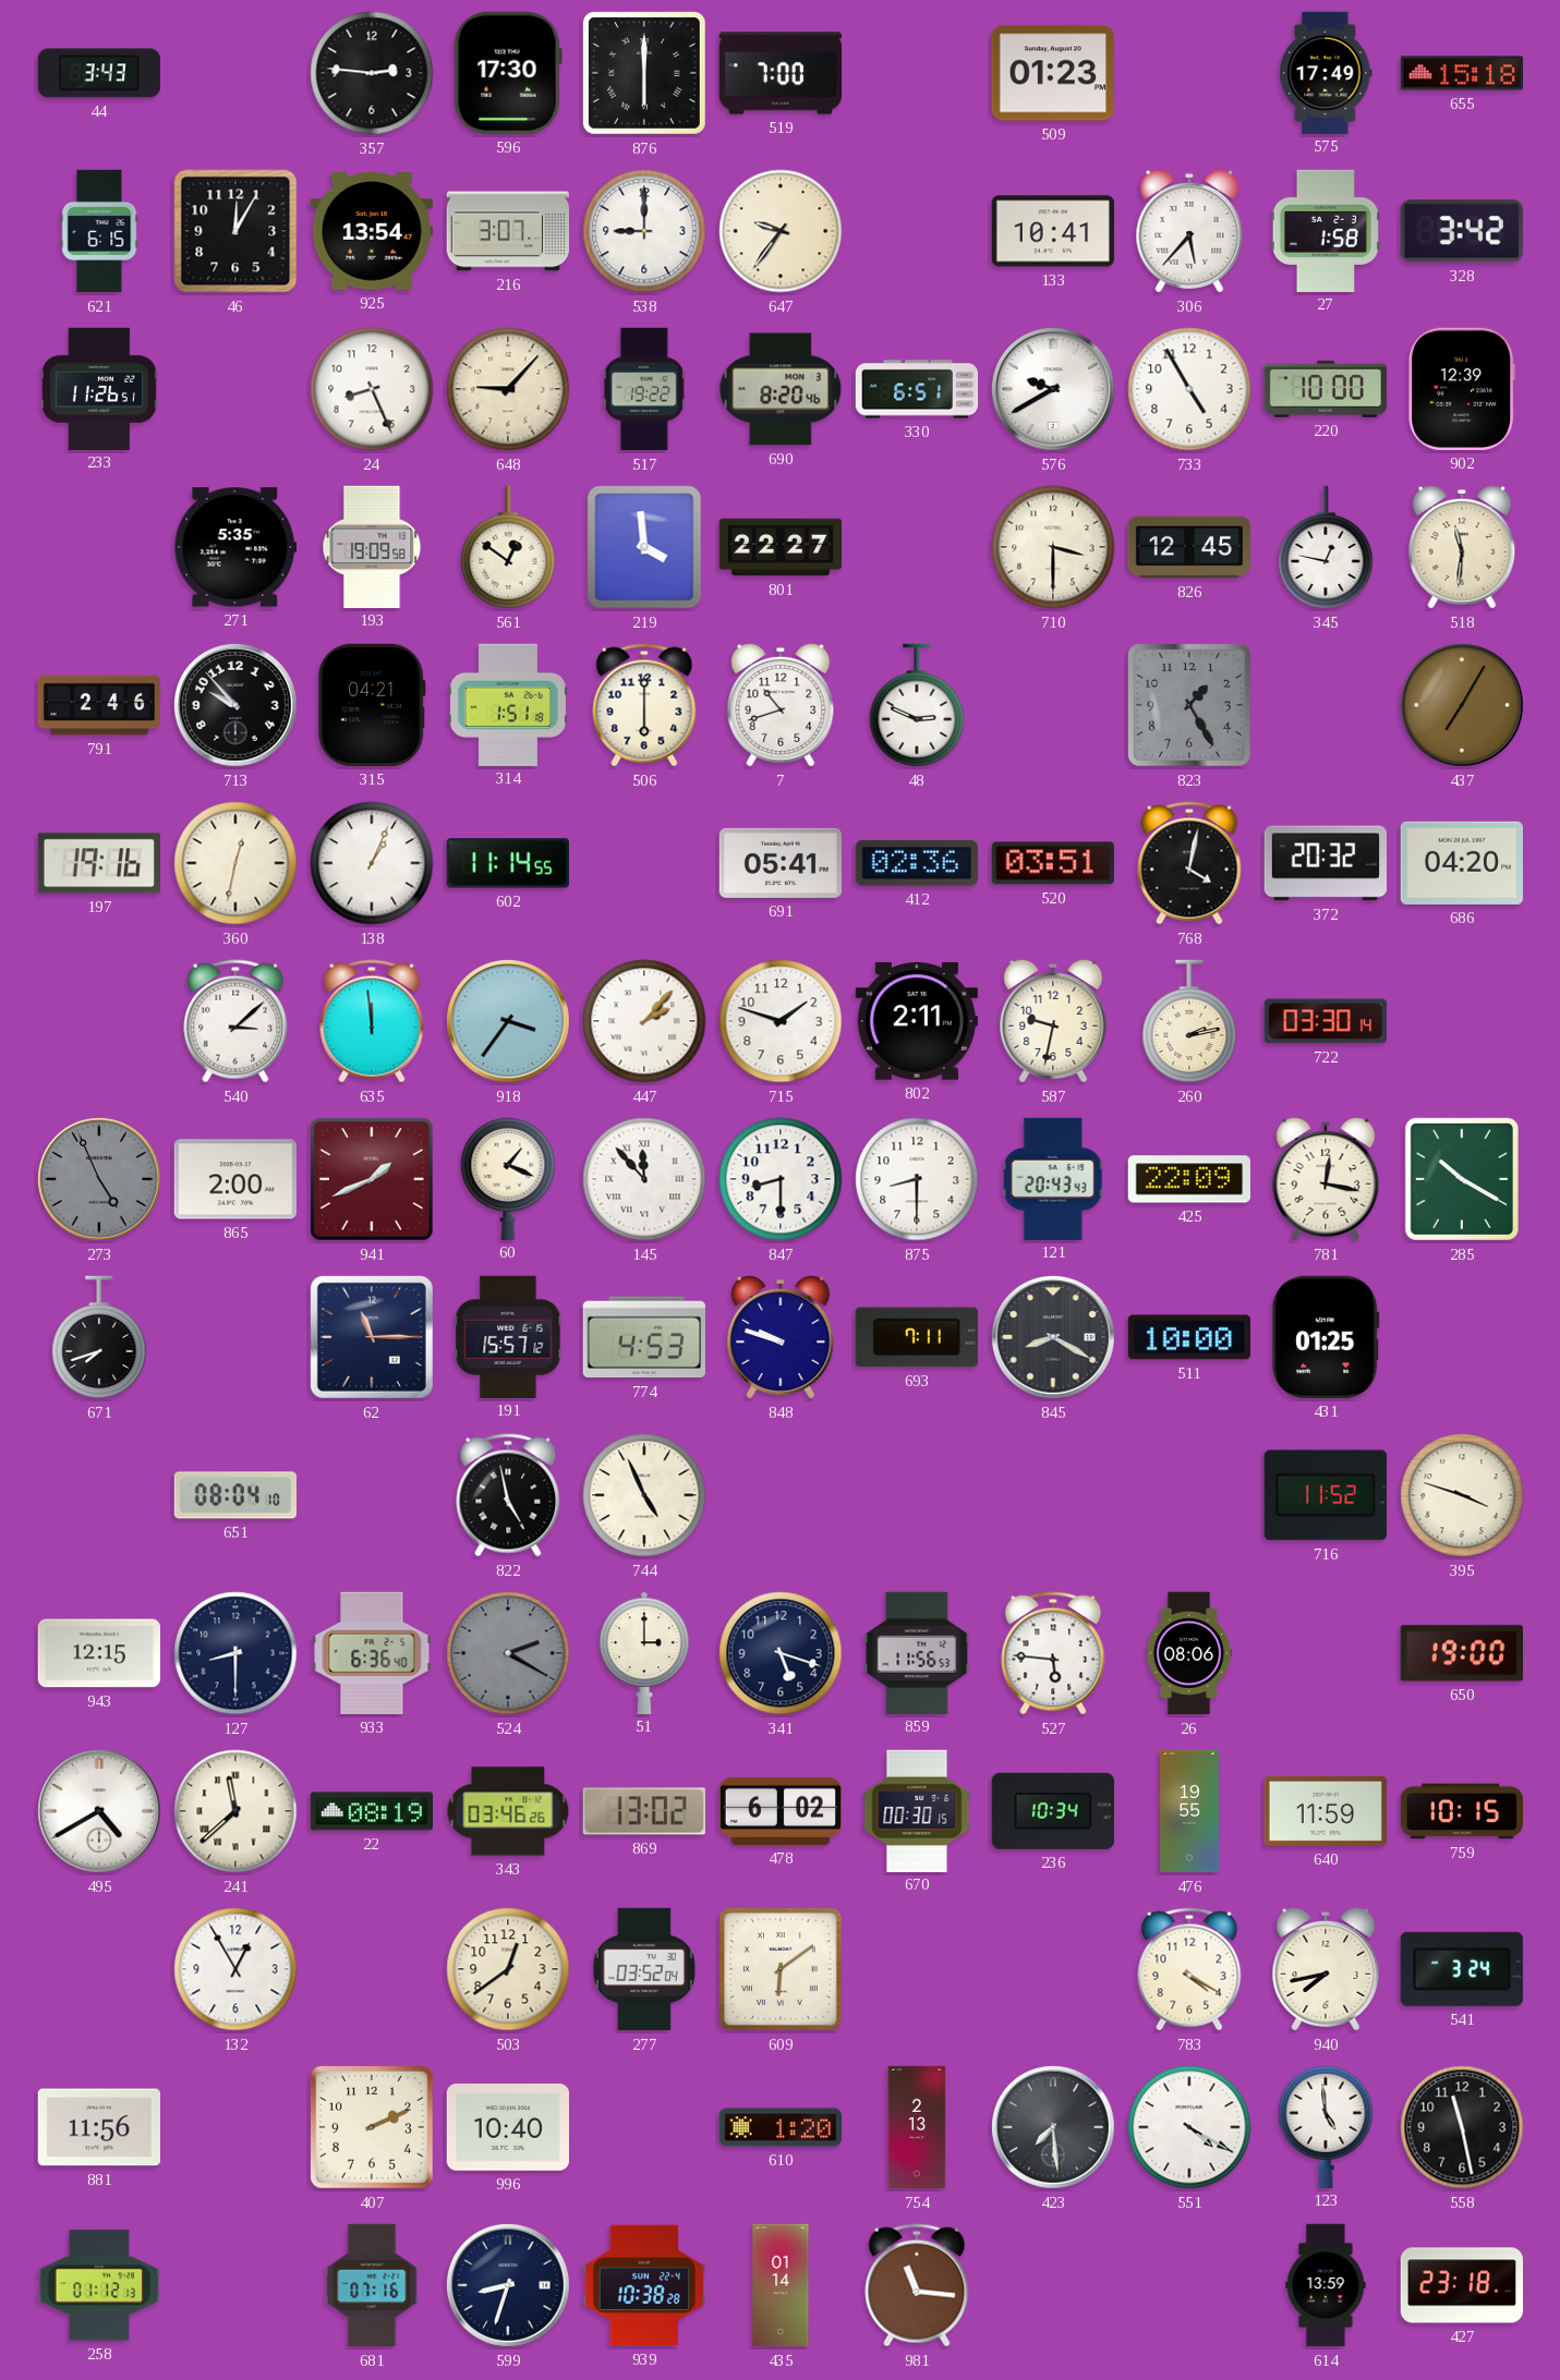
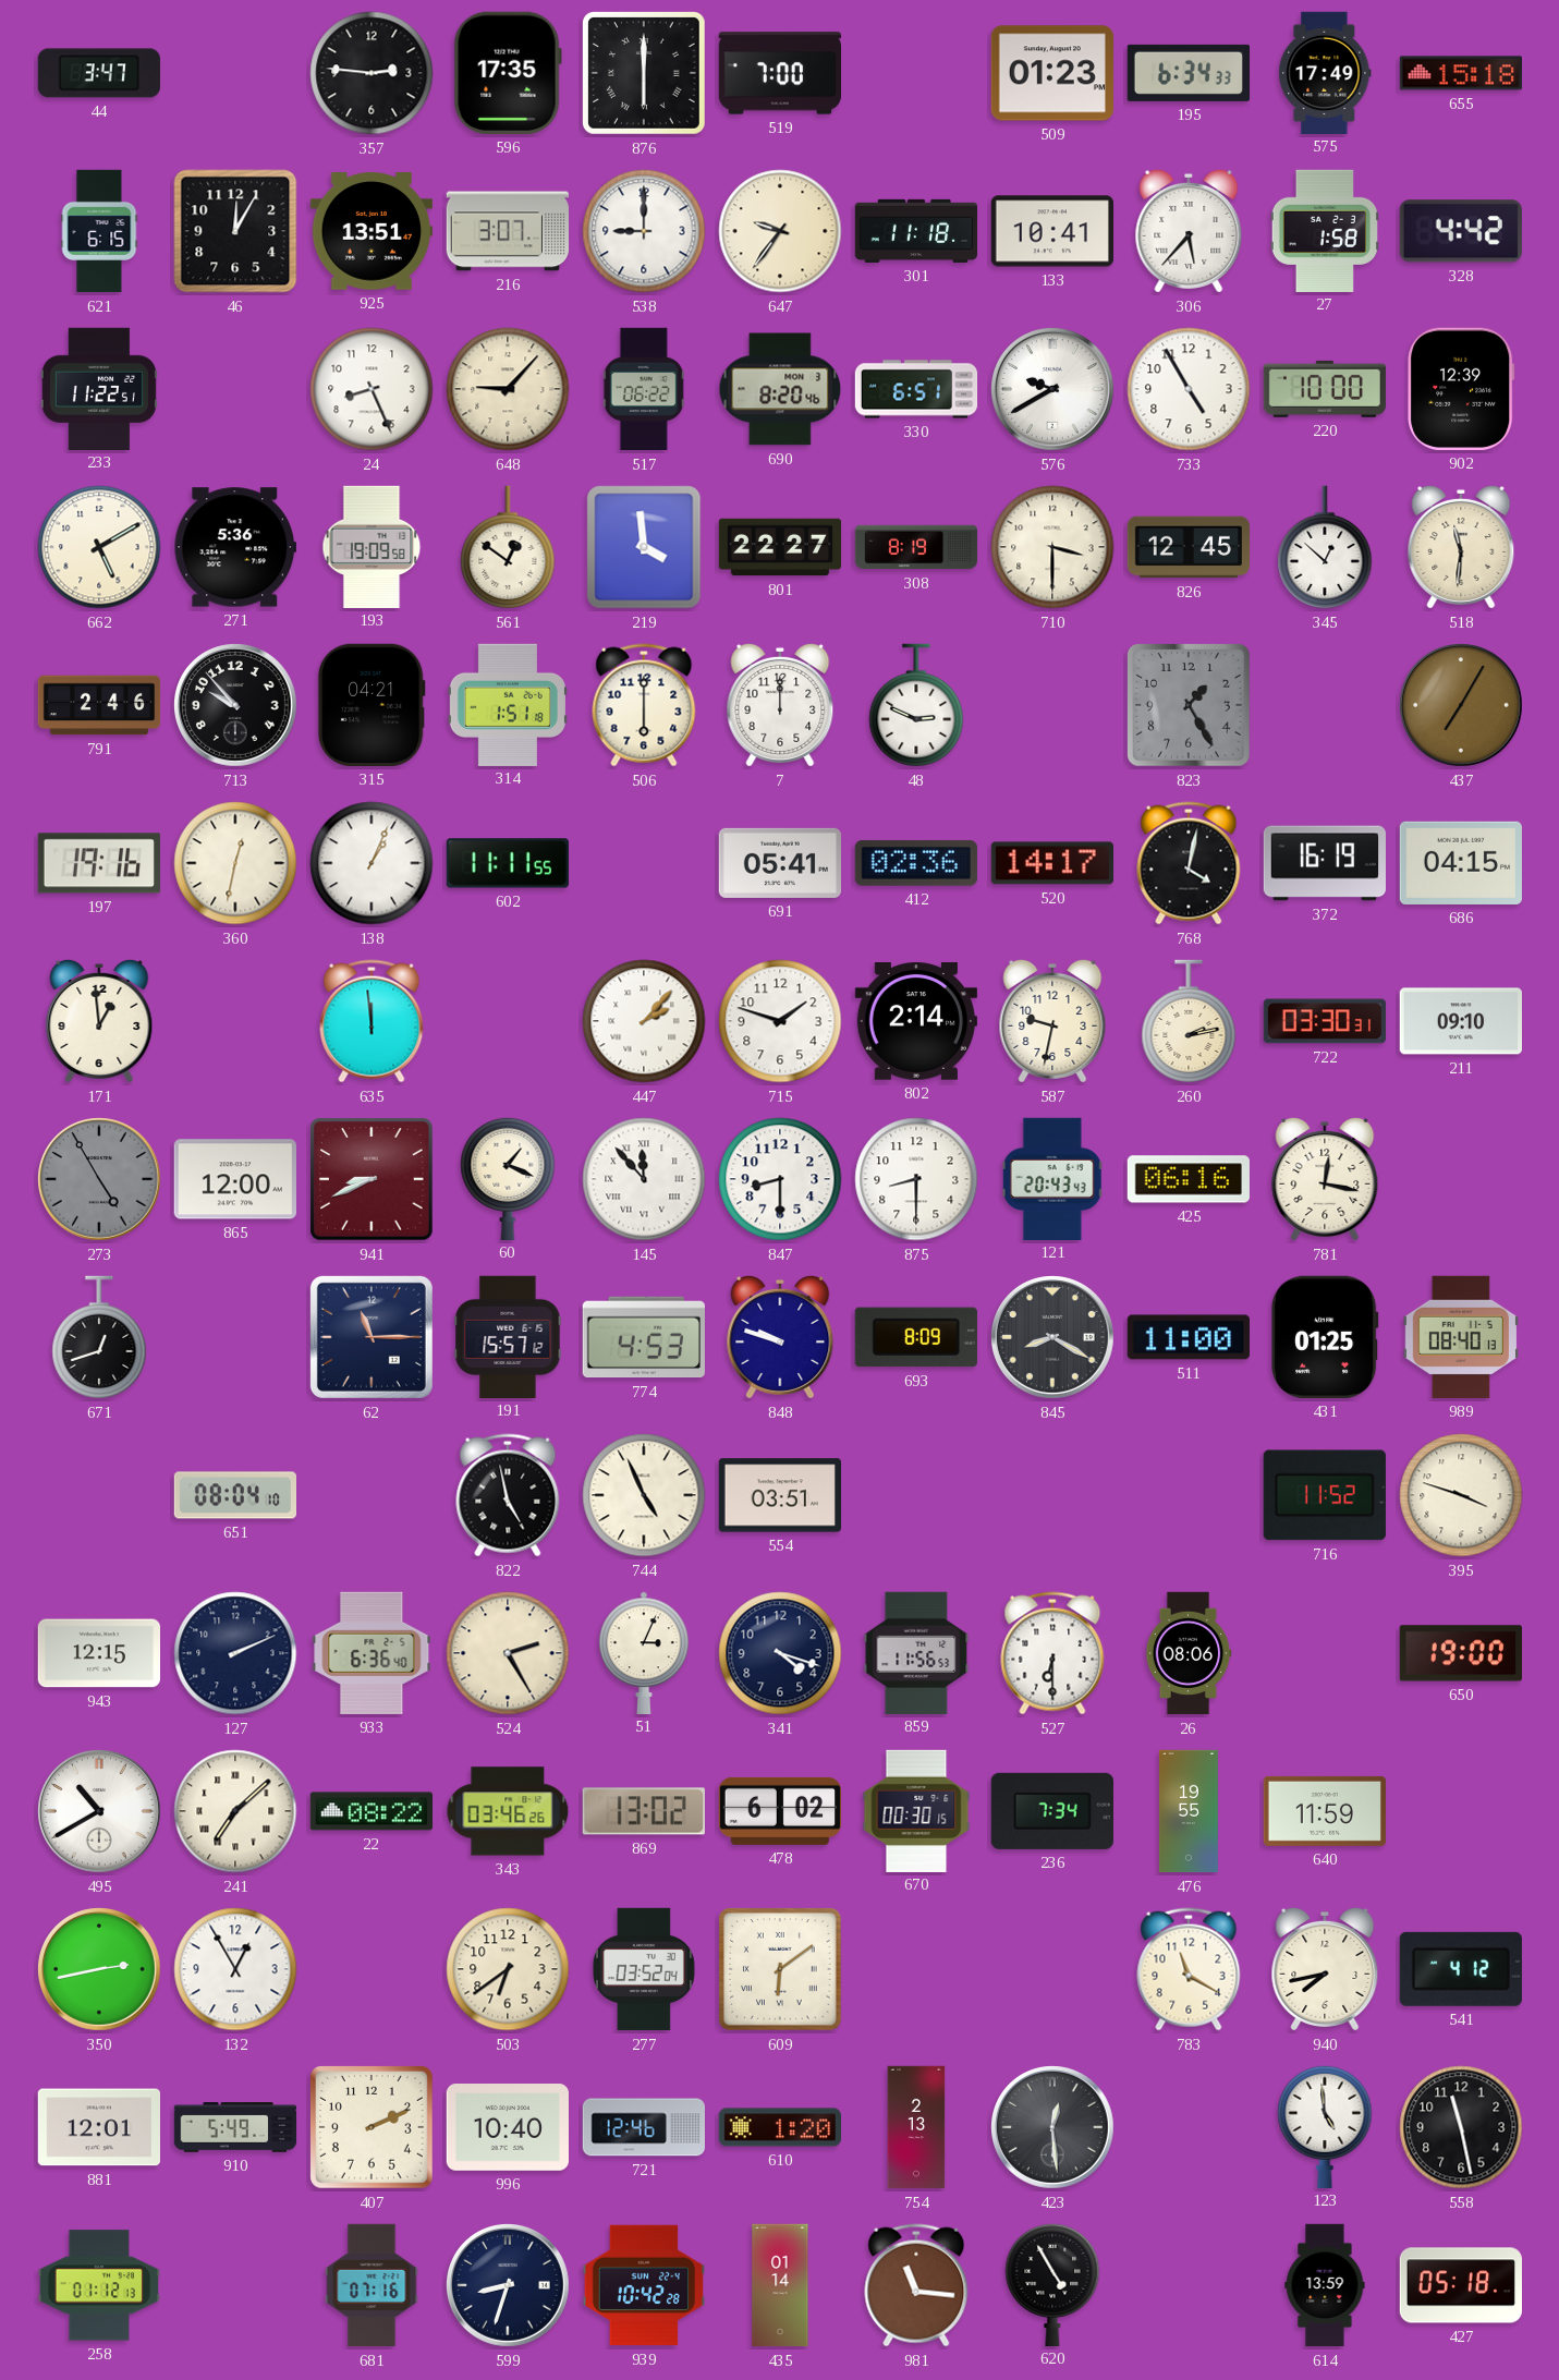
44: 3:43 -> 3:47
596: 17:30 -> 17:35
195: none -> 6:34
925: 13:54 -> 13:51
301: none -> 11:18
328: 3:42 -> 4:42
233: 11:26 -> 11:22
517: 19:22 -> 06:22
662: none -> 5:10
271: 5:35 -> 5:36
308: none -> 8:19
345: 12:47 -> 12:52
7: 10:42 -> 12:00
602: 11:14 -> 11:11
520: 03:51 -> 14:17
372: 20:32 -> 16:19
686: 04:20 -> 04:15
171: none -> 12:59
540: 3:08 -> none
918: 3:36 -> none
802: 2:11 -> 2:14
722: 03:30:14 -> 03:30:31
211: none -> 09:10
273: 4:56 -> 4:55
865: 2:00 -> 12:00
941: 1:41 -> 8:41
425: 22:09 -> 06:16
285: 10:20 -> none
671: 7:42 -> 12:42
693: 7:11 -> 8:09
511: 10:00 -> 11:00
989: none -> 08:40
554: none -> 03:51
127: 8:30 -> 2:11
524: 2:20 -> 2:25
524 dial: grey -> cream
51: 3:00 -> 3:04
341: 5:18 -> 4:18
527: 5:46 -> 6:30
495: 4:40 -> 10:40
241: 11:38 -> 7:08
22: 08:19 -> 08:22
236: 10:34 -> 7:34
759: 10:15 -> none
350: none -> 2:43
503: 12:39 -> 6:39
783: 4:20 -> 11:20
541: 3:24 -> 4:12
881: 11:56 -> 12:01
910: none -> 5:49
721: none -> 12:46
423: 7:29 -> 12:29
551: 4:20 -> none
939: 10:38 -> 10:42
620: none -> 4:55
427: 23:18 -> 05:18
